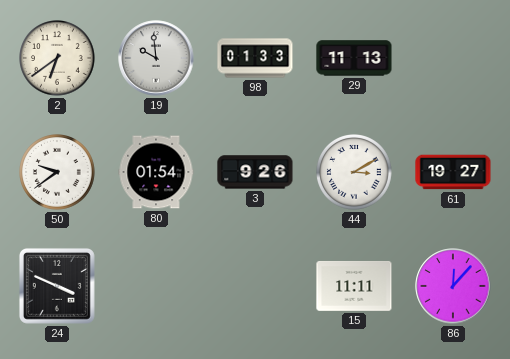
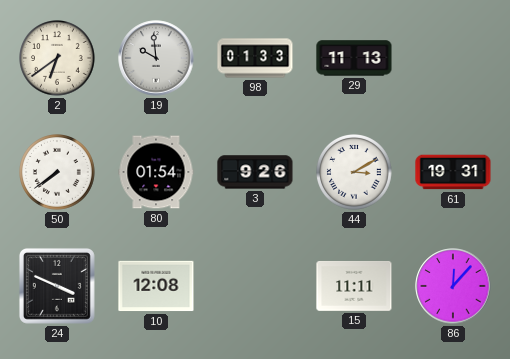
50: 9:39 -> 7:39
61: 19:27 -> 19:31
10: none -> 12:08
